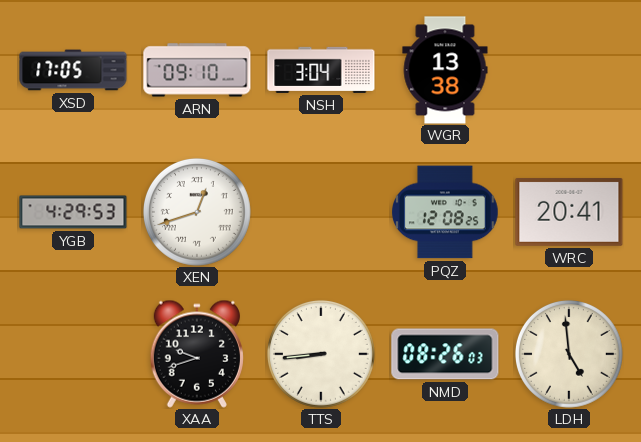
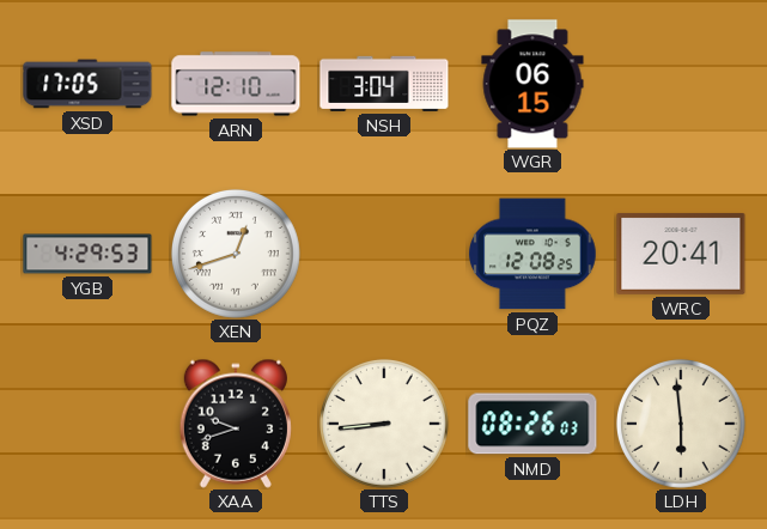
ARN: 09:10 -> 12:10
WGR: 13:38 -> 06:15
LDH: 4:59 -> 5:59
